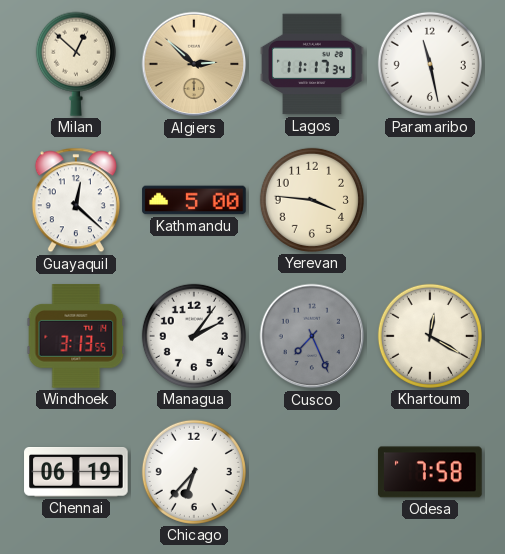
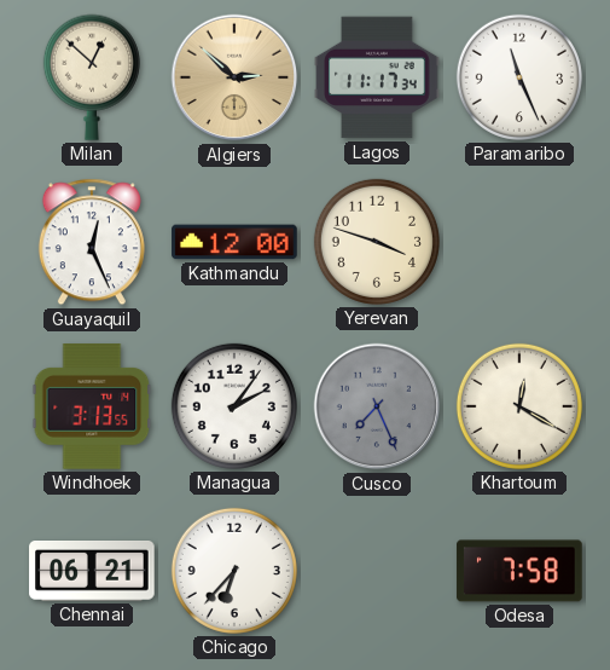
Paramaribo: 11:28 -> 11:26
Guayaquil: 12:22 -> 12:26
Kathmandu: 5:00 -> 12:00
Yerevan: 3:46 -> 3:48
Chennai: 06:19 -> 06:21
